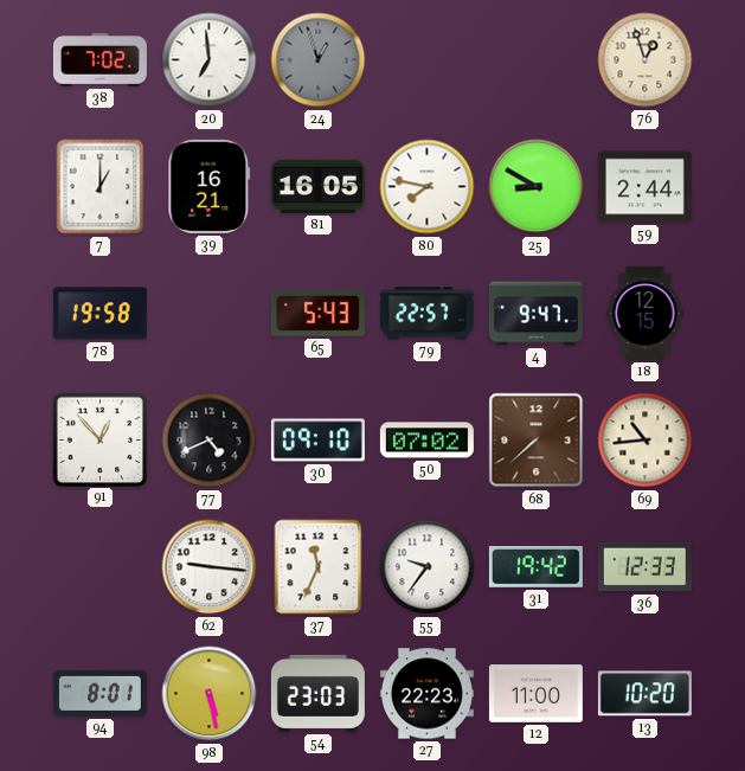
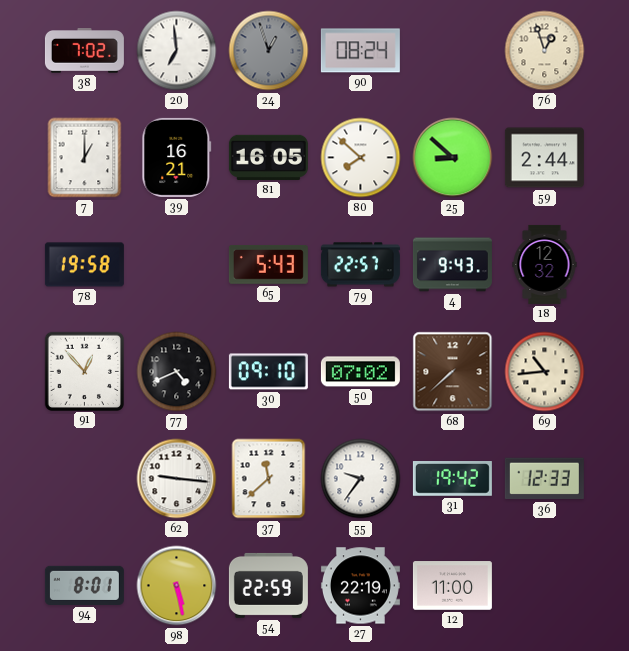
90: none -> 08:24
80: 7:47 -> 7:52
25: 8:50 -> 8:52
4: 9:47 -> 9:43
18: 12:15 -> 12:32
37: 11:34 -> 11:38
54: 23:03 -> 22:59
27: 22:23 -> 22:19
13: 10:20 -> none
